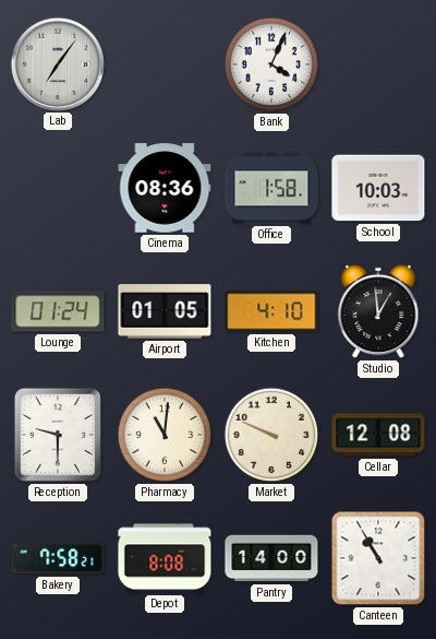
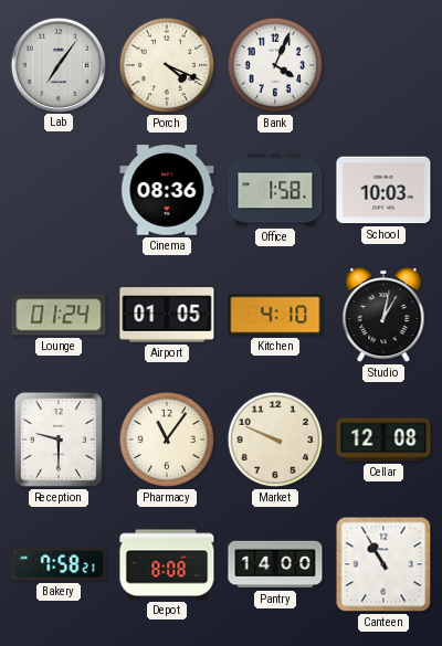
Porch: none -> 4:19
Studio: 12:59 -> 1:02
Pharmacy: 11:01 -> 11:06
